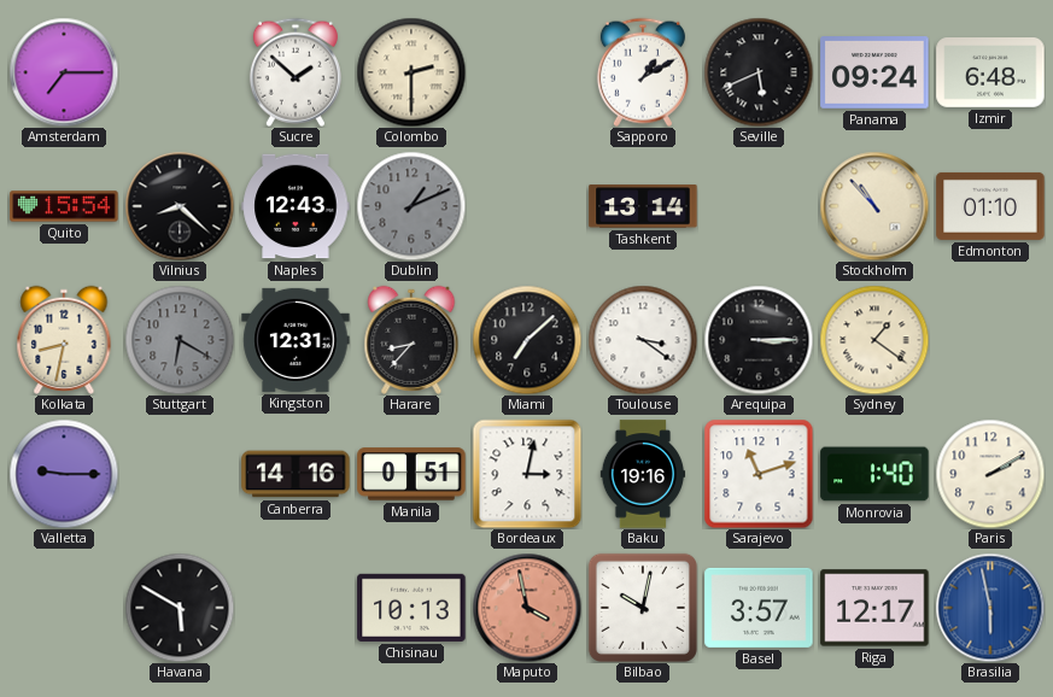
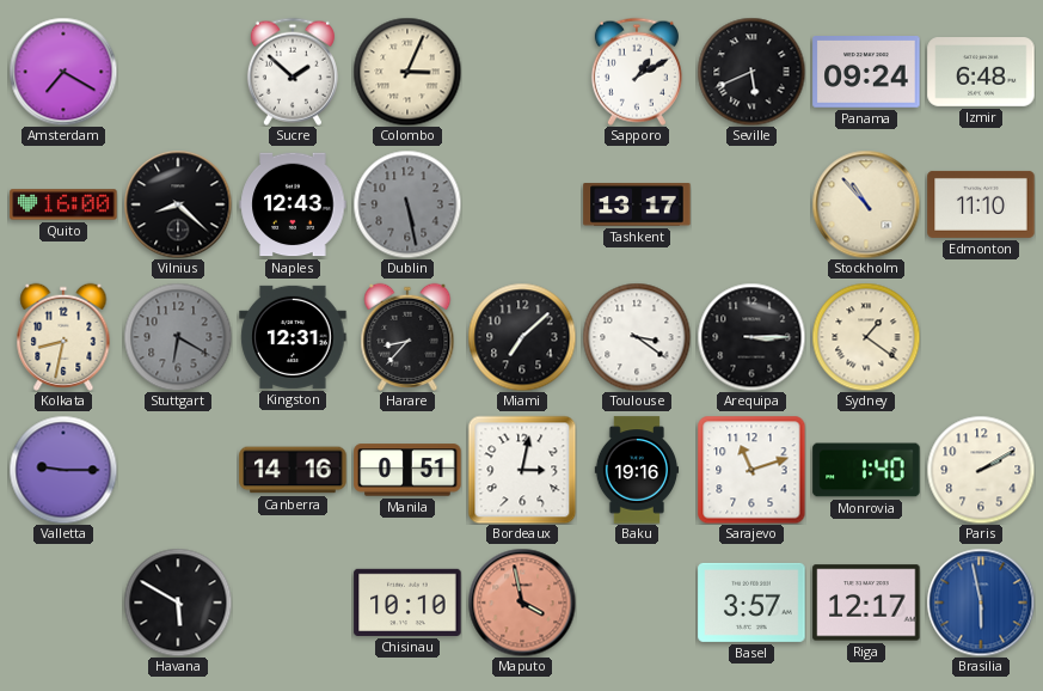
Amsterdam: 7:15 -> 7:20
Colombo: 2:30 -> 3:04
Quito: 15:54 -> 16:00
Dublin: 1:11 -> 5:28
Tashkent: 13:14 -> 13:17
Edmonton: 01:10 -> 11:10
Chisinau: 10:13 -> 10:10
Bilbao: 10:02 -> none
